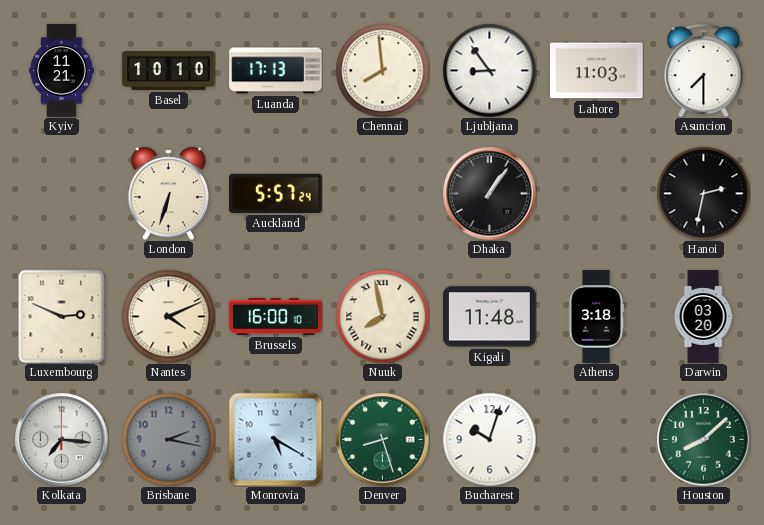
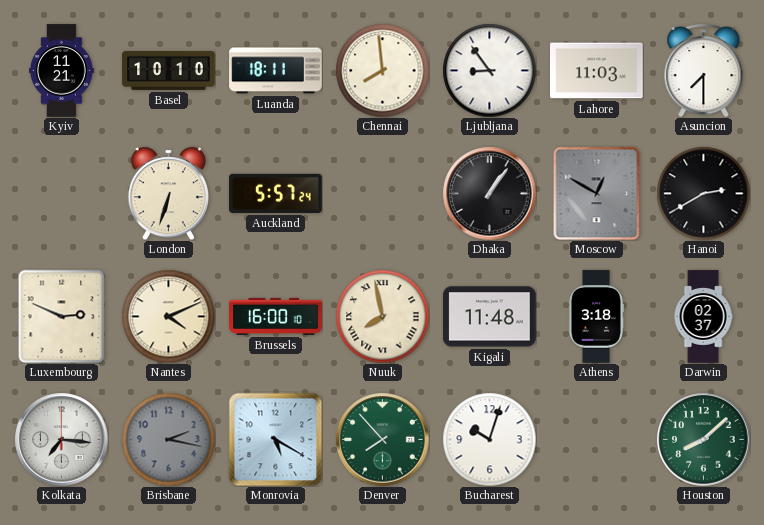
Luanda: 17:13 -> 18:11
Moscow: none -> 12:50
Hanoi: 2:32 -> 2:40
Darwin: 03:20 -> 02:37
Denver: 8:27 -> 7:53
